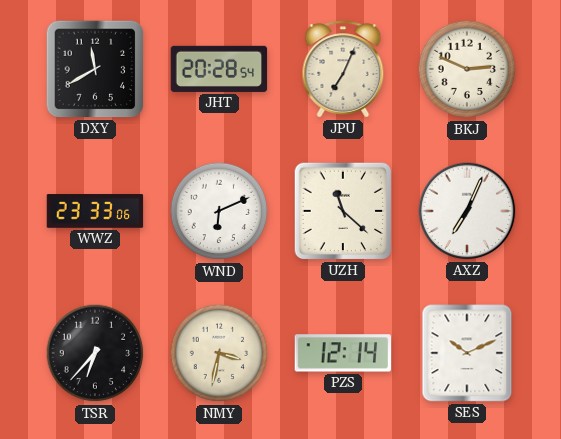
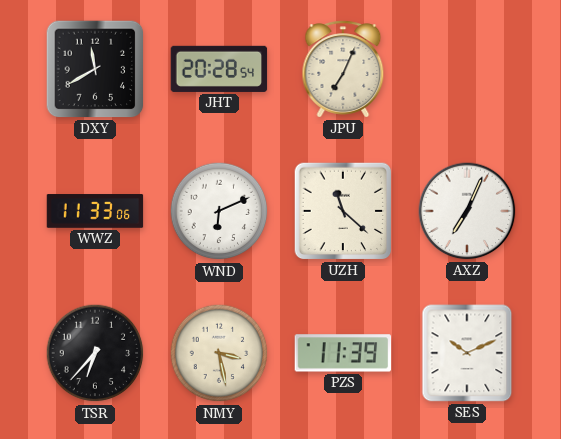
BKJ: 2:49 -> none
WWZ: 23:33 -> 11:33
NMY: 3:32 -> 3:28
PZS: 12:14 -> 11:39
